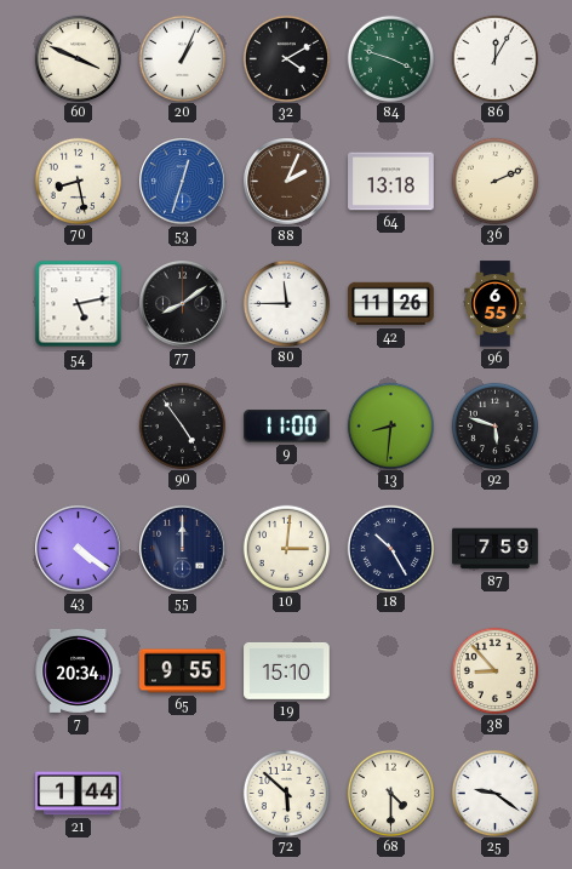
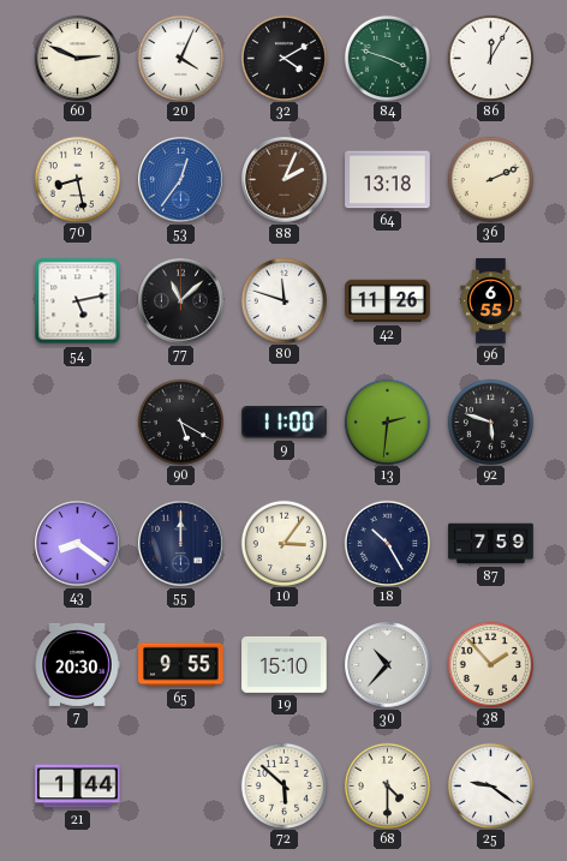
60: 3:49 -> 2:49
20: 1:04 -> 4:04
53: 12:33 -> 12:36
77: 8:09 -> 11:08
80: 11:45 -> 11:48
90: 4:54 -> 5:20
13: 8:31 -> 2:31
43: 4:21 -> 8:21
10: 3:01 -> 3:06
7: 20:34 -> 20:30
30: none -> 10:37
38: 8:53 -> 1:53
